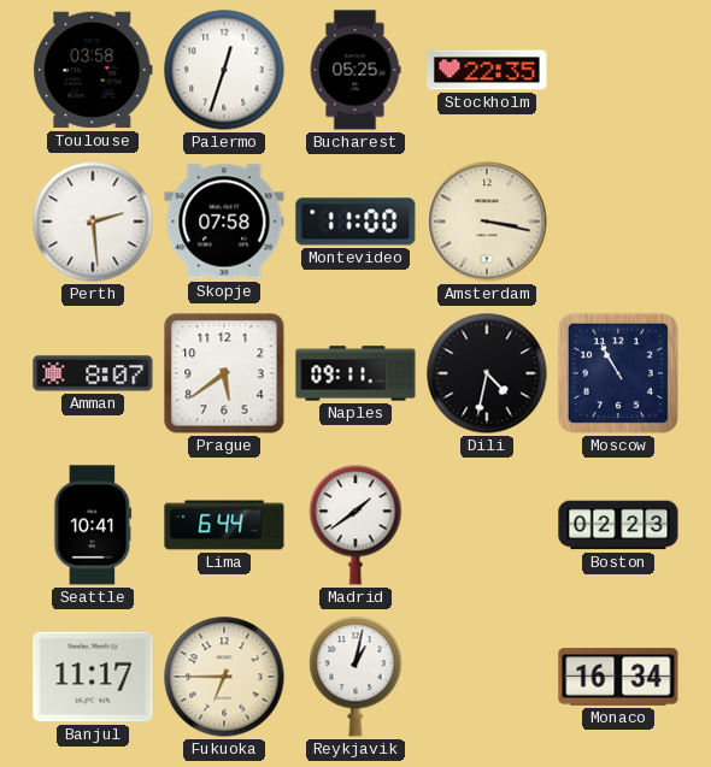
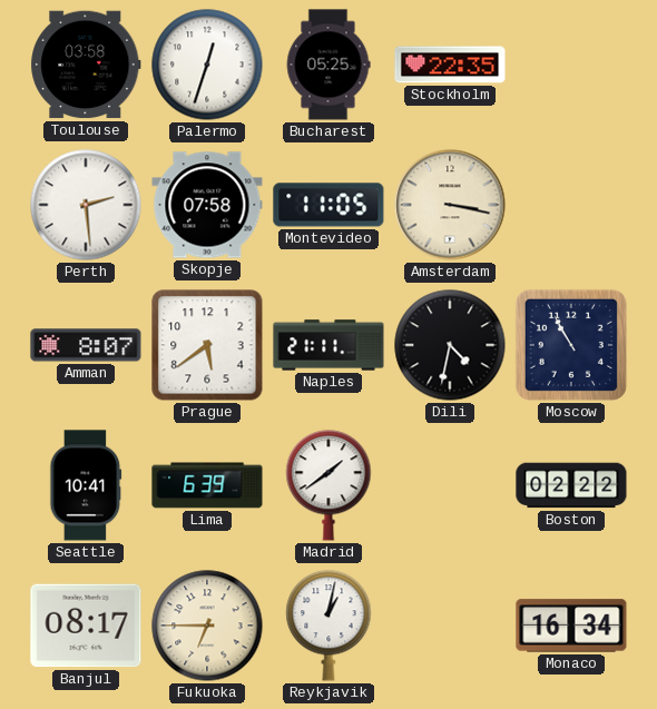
Montevideo: 11:00 -> 11:05
Naples: 09:11 -> 21:11
Lima: 6:44 -> 6:39
Boston: 02:23 -> 02:22
Banjul: 11:17 -> 08:17
